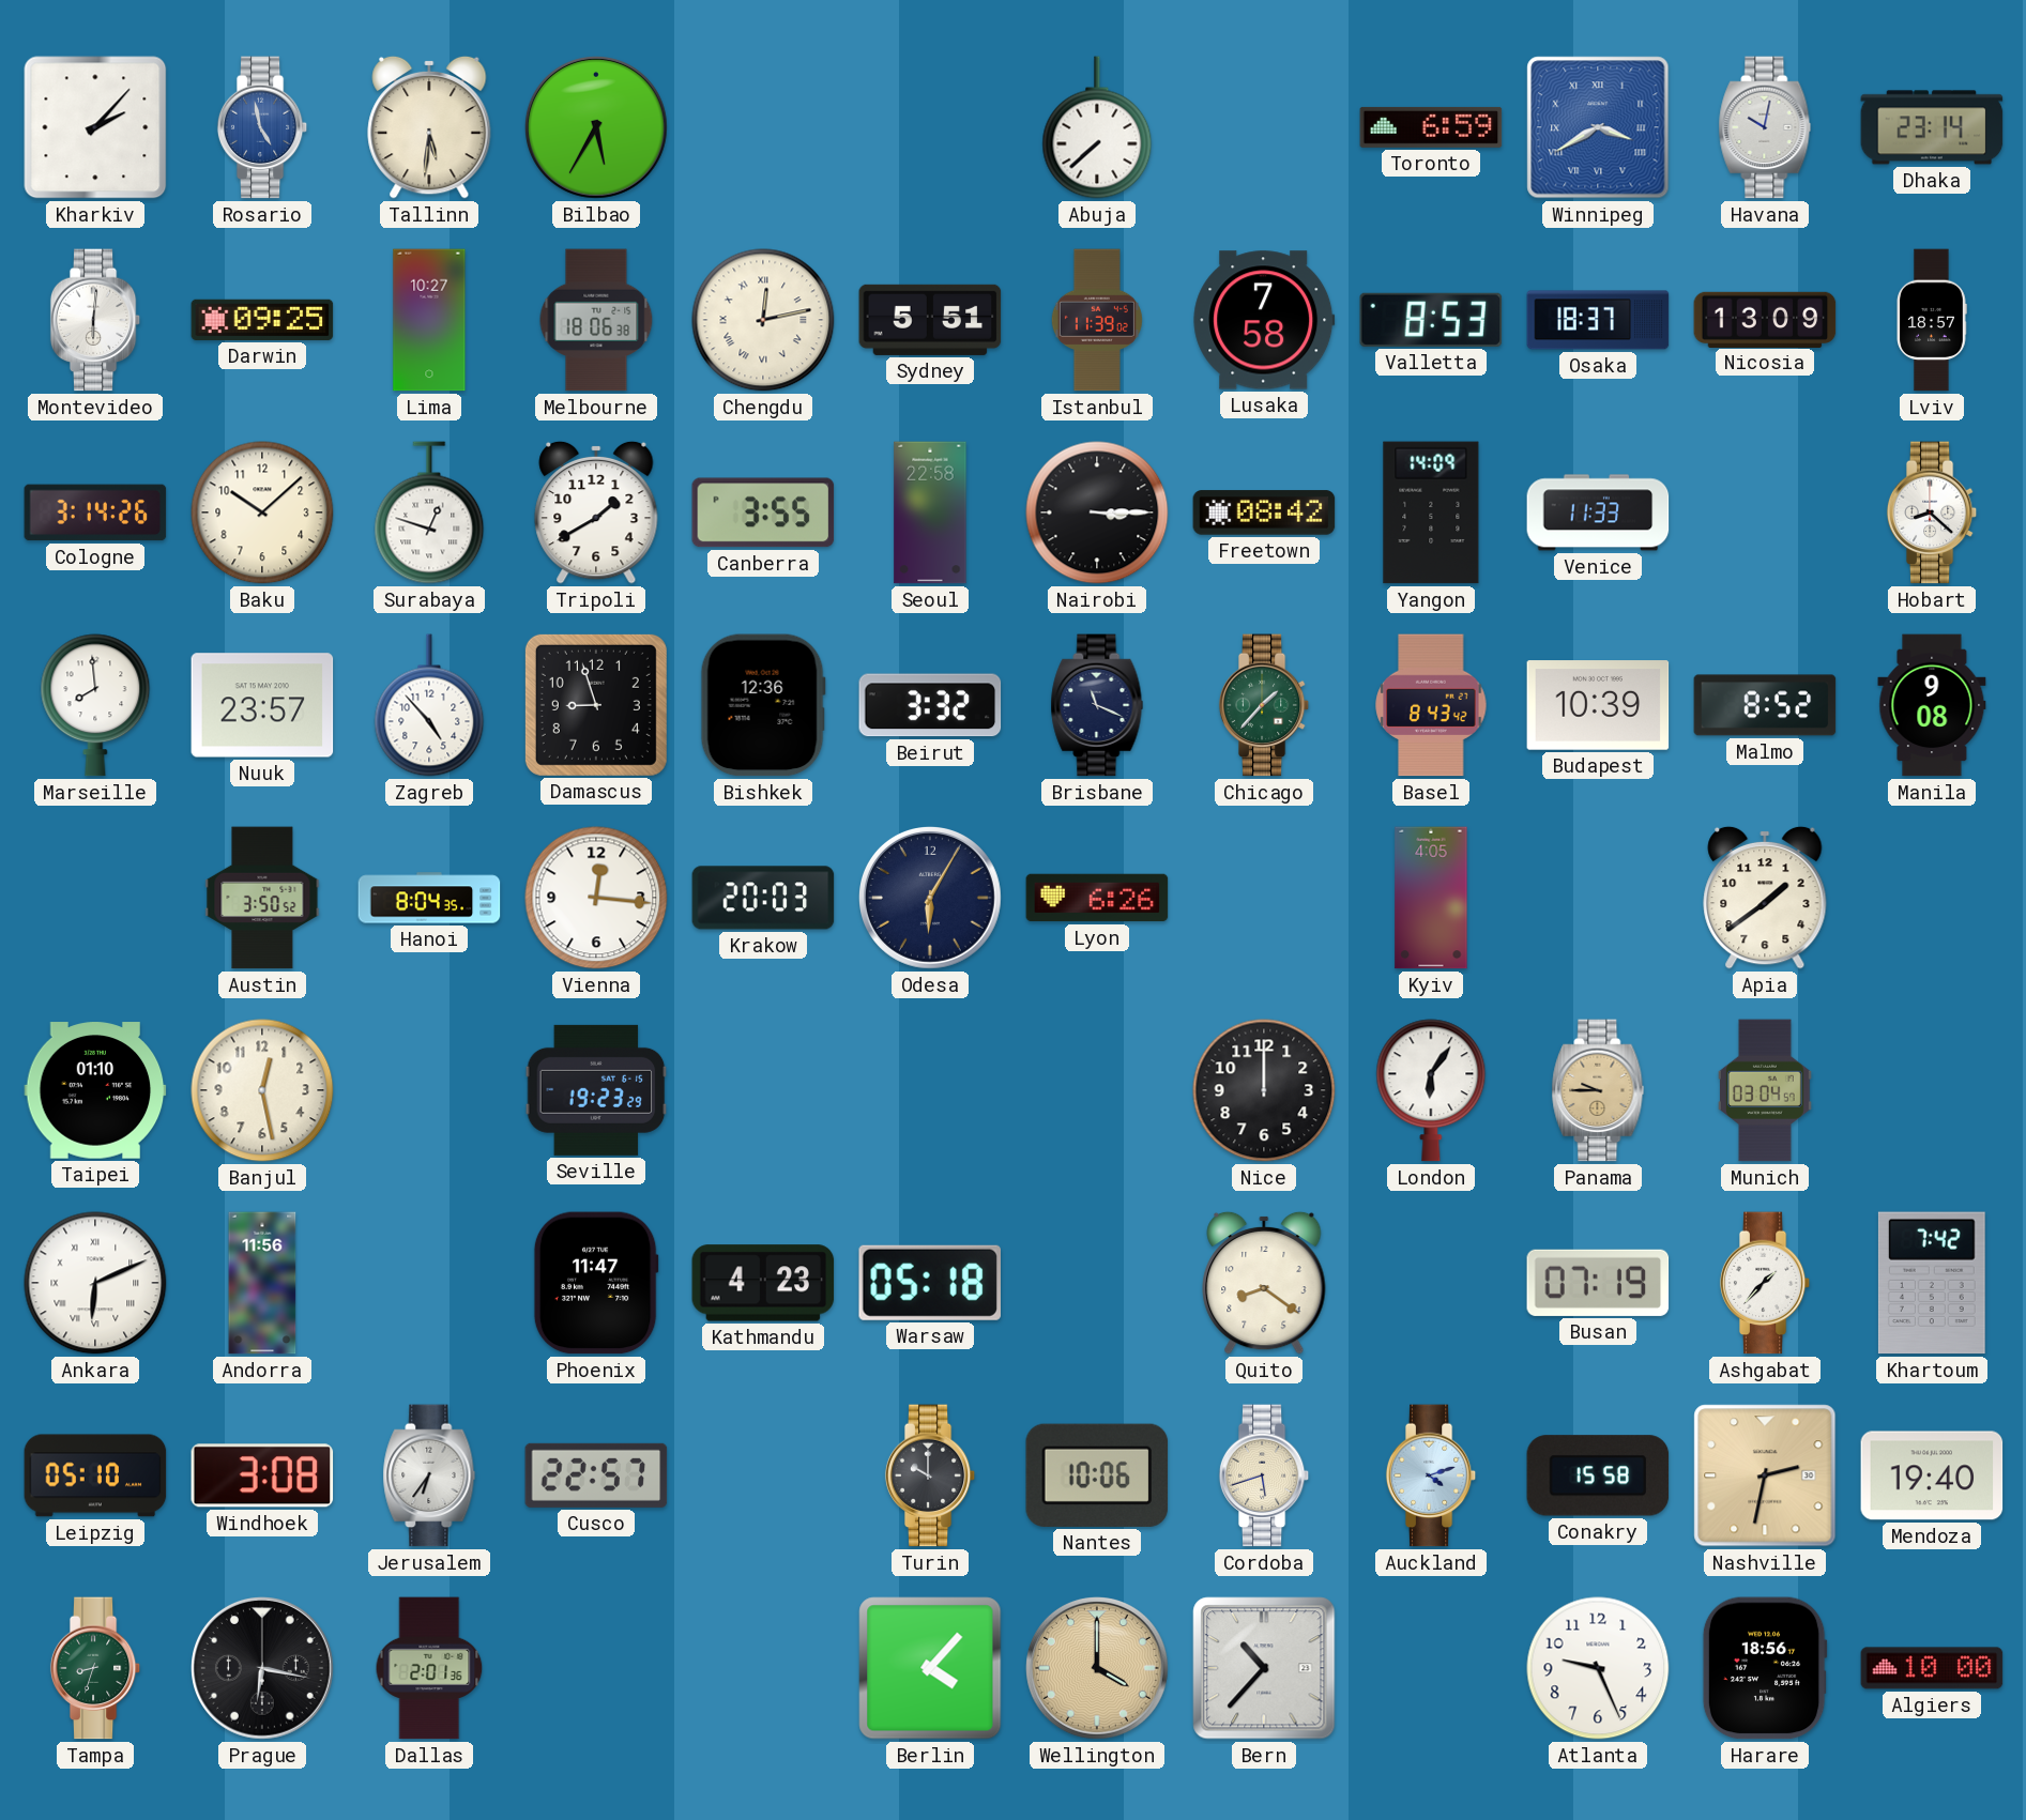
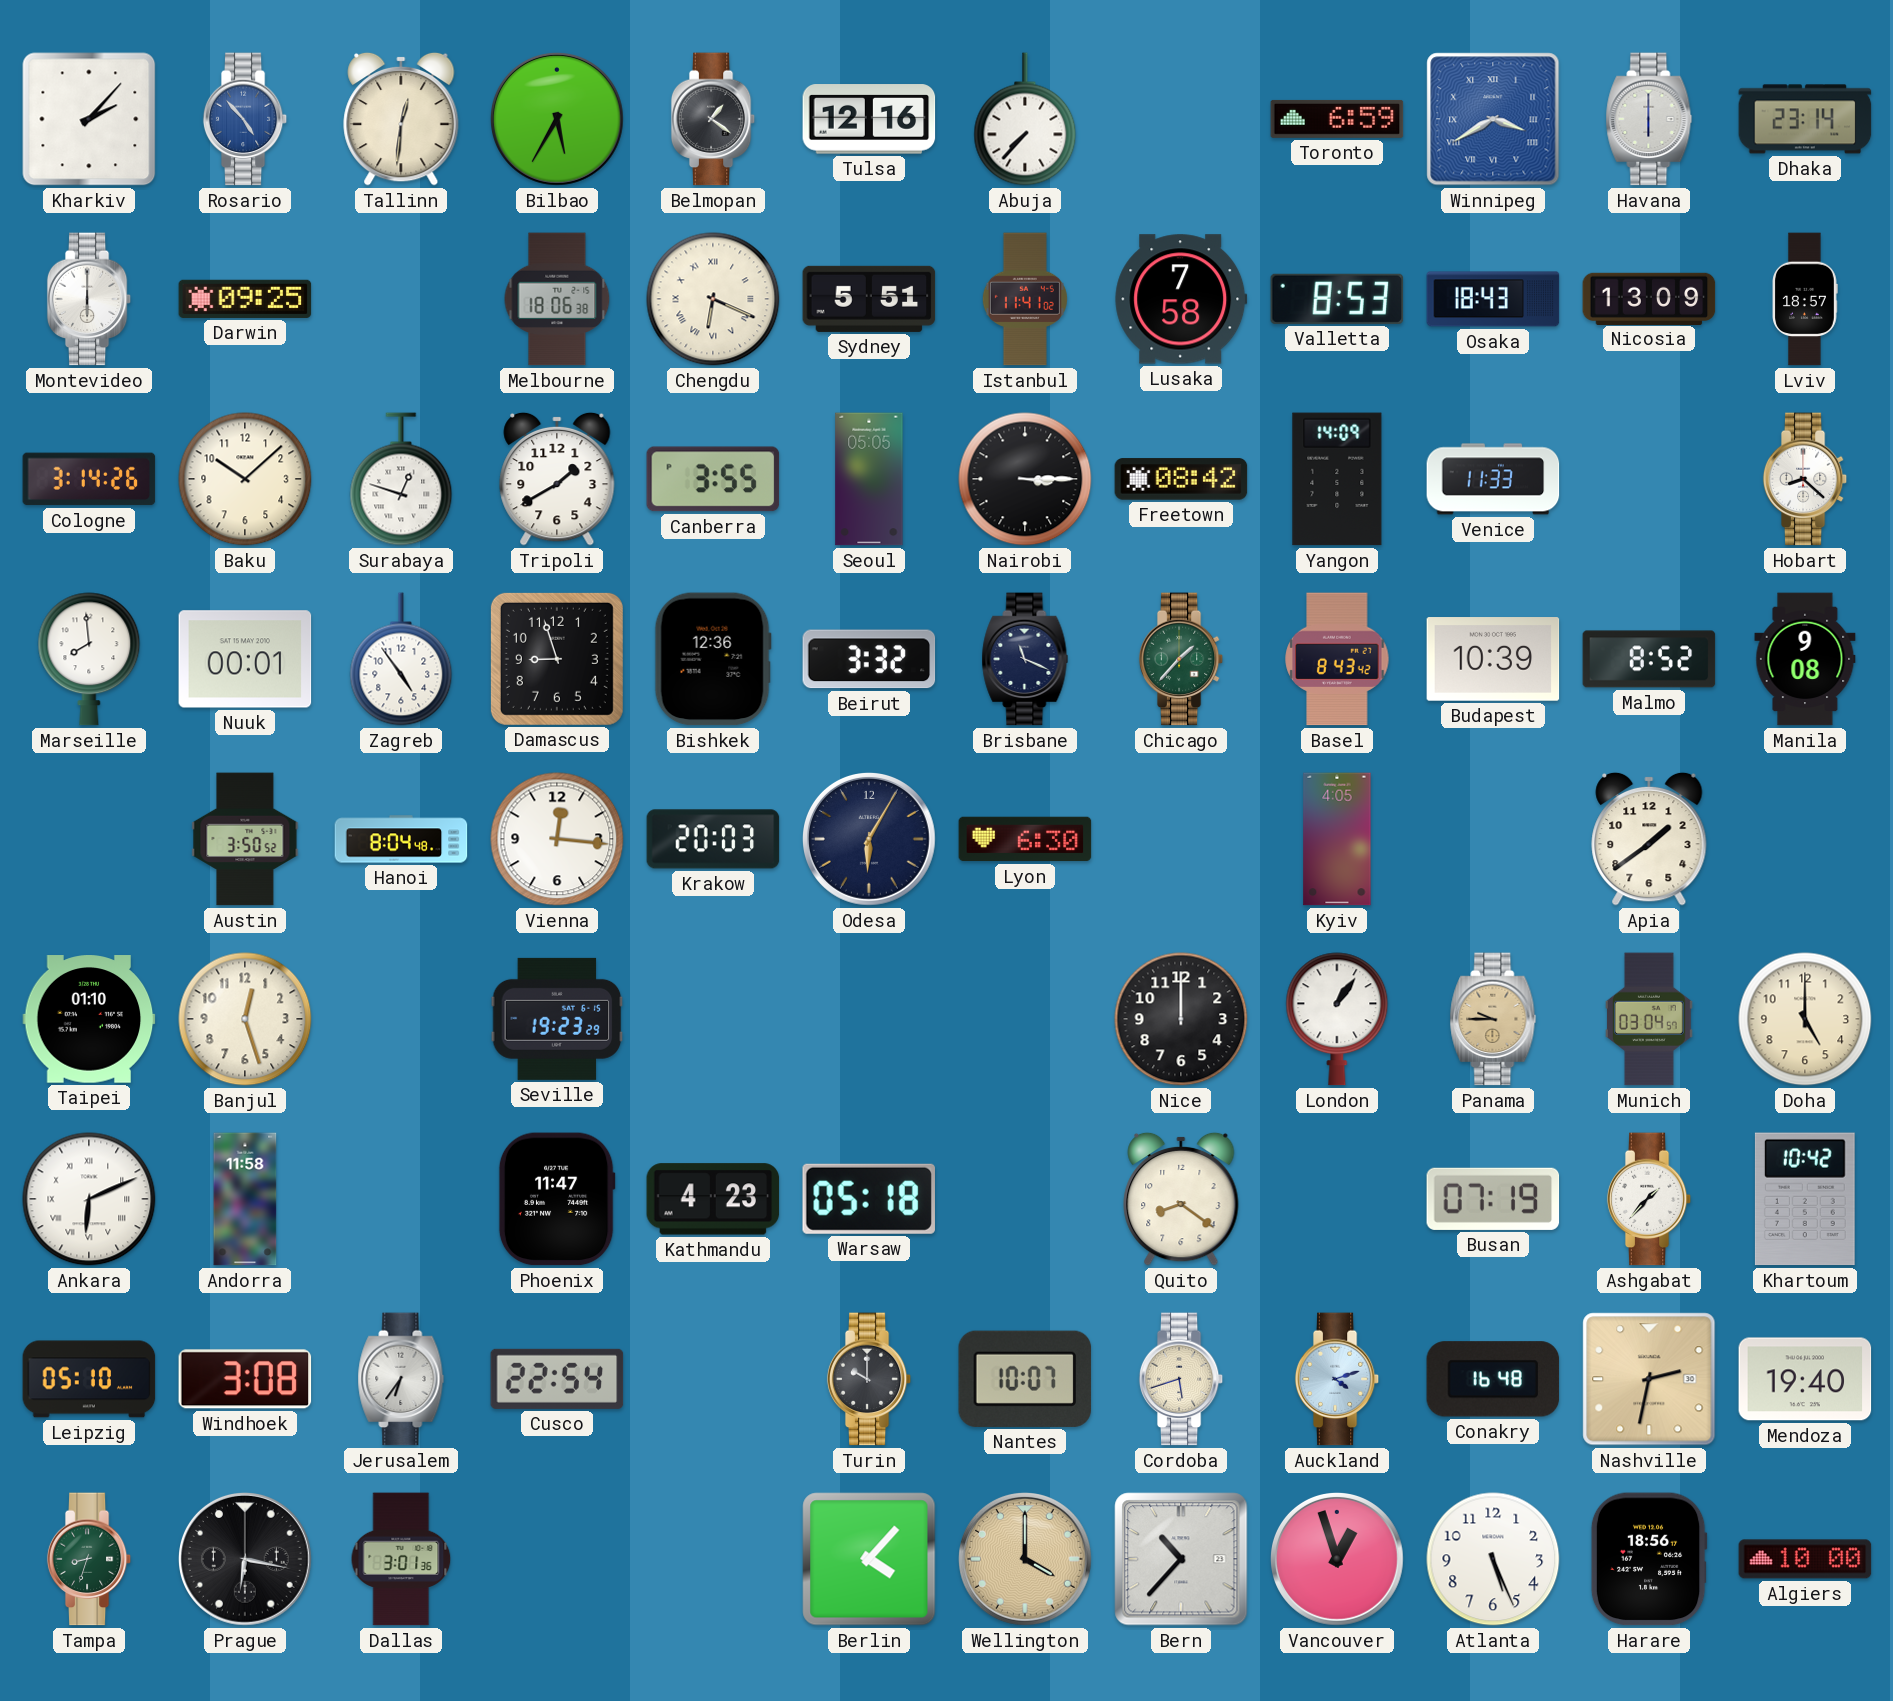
Rosario: 4:58 -> 4:53
Tallinn: 5:31 -> 12:31
Belmopan: none -> 1:21
Tulsa: none -> 12:16
Abuja: 7:38 -> 7:37
Havana: 10:02 -> 6:00
Montevideo: 6:01 -> 6:00
Lima: 10:27 -> none
Chengdu: 12:13 -> 6:19
Istanbul: 11:39 -> 11:41
Osaka: 18:37 -> 18:43
Seoul: 22:58 -> 05:05
Nuuk: 23:57 -> 00:01
Zagreb: 4:53 -> 4:54
Hanoi: 8:04:35 -> 8:04:48
Lyon: 6:26 -> 6:30
Banjul: 12:28 -> 12:27
London: 6:06 -> 1:06
Doha: none -> 5:00
Andorra: 11:56 -> 11:58
Khartoum: 7:42 -> 10:42
Cusco: 22:57 -> 22:54
Nantes: 10:06 -> 10:07
Conakry: 15:58 -> 16:48
Dallas: 2:01 -> 3:01
Vancouver: none -> 12:57
Atlanta: 9:26 -> 5:26
